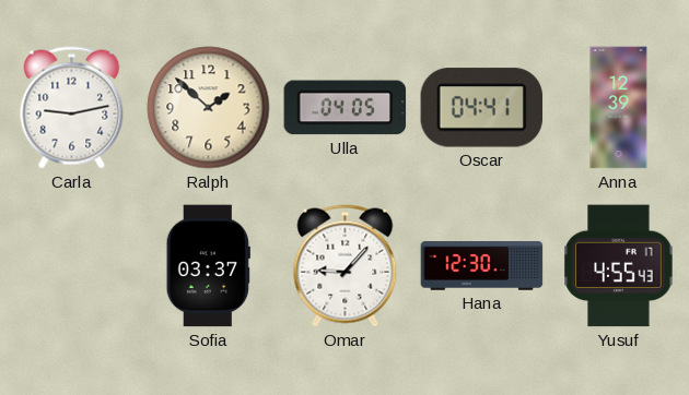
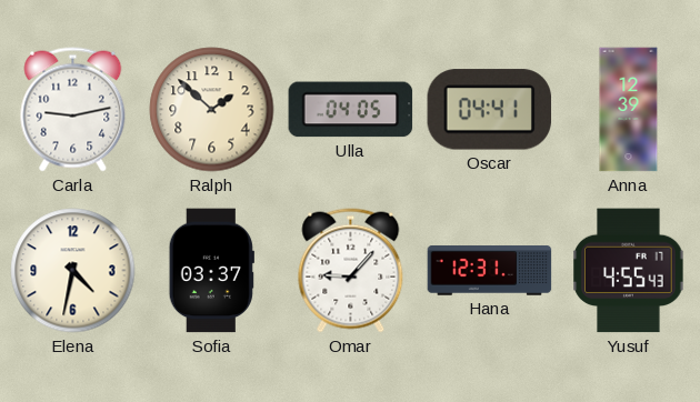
Elena: none -> 4:32
Hana: 12:30 -> 12:31
